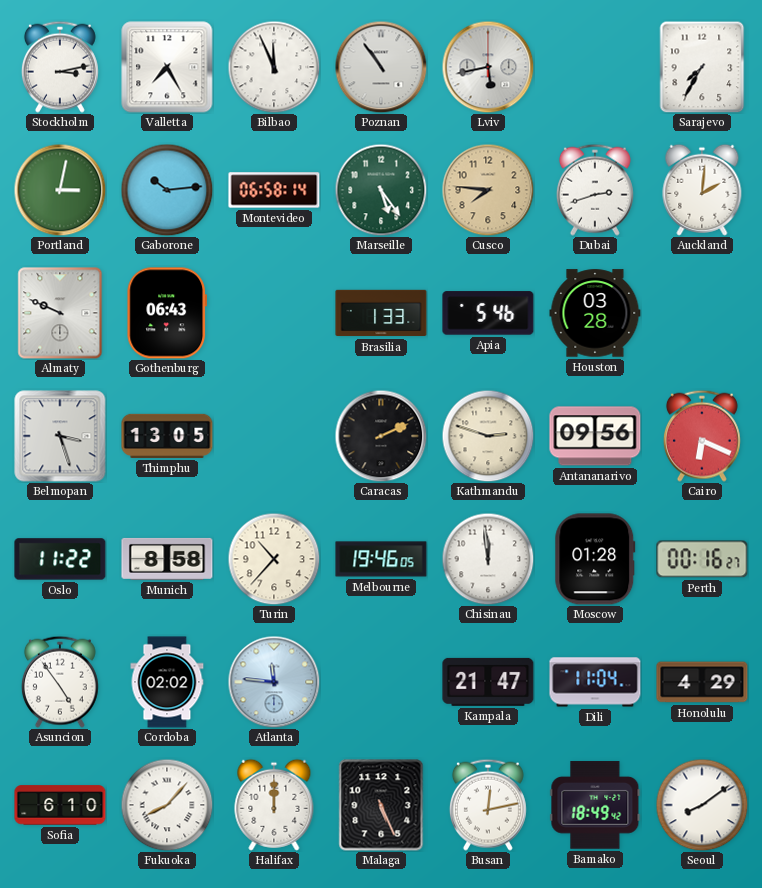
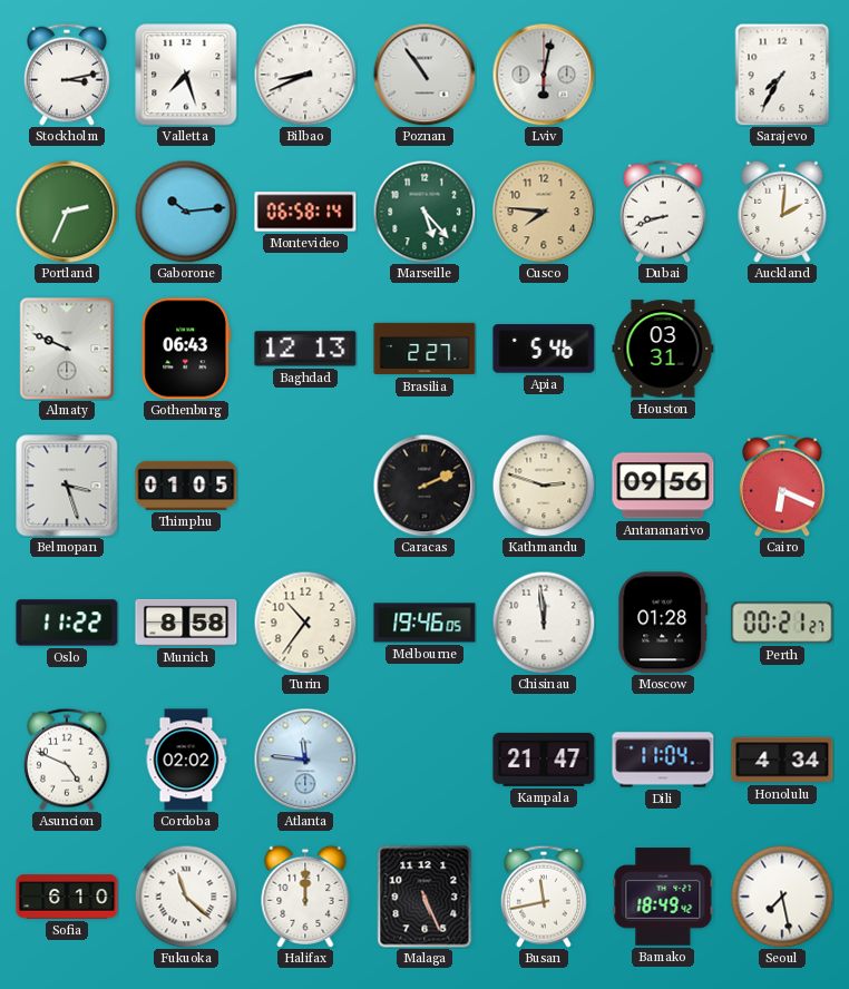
Valletta: 7:25 -> 7:27
Bilbao: 11:56 -> 8:41
Lviv: 5:43 -> 6:02
Portland: 3:02 -> 2:34
Marseille: 5:24 -> 5:23
Dubai: 2:42 -> 8:42
Baghdad: none -> 12:13
Brasilia: 1:33 -> 2:27
Houston: 03:28 -> 03:31
Thimphu: 13:05 -> 01:05
Turin: 10:37 -> 10:36
Perth: 00:16 -> 00:21
Asuncion: 4:54 -> 4:49
Honolulu: 4:29 -> 4:34
Fukuoka: 8:07 -> 11:22
Busan: 12:13 -> 11:43
Seoul: 8:09 -> 7:28
